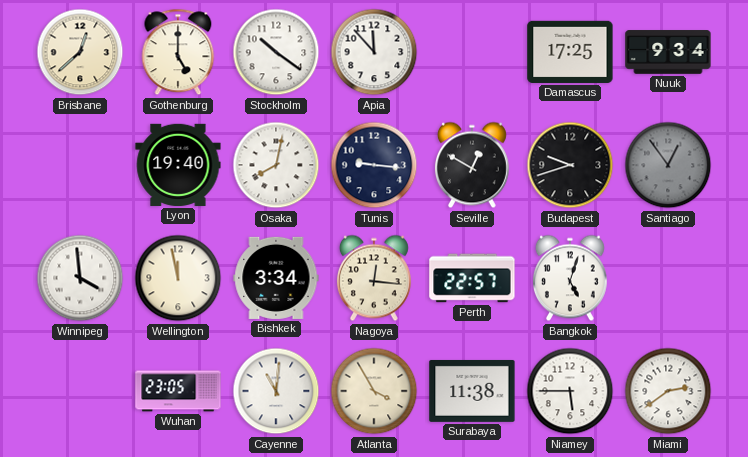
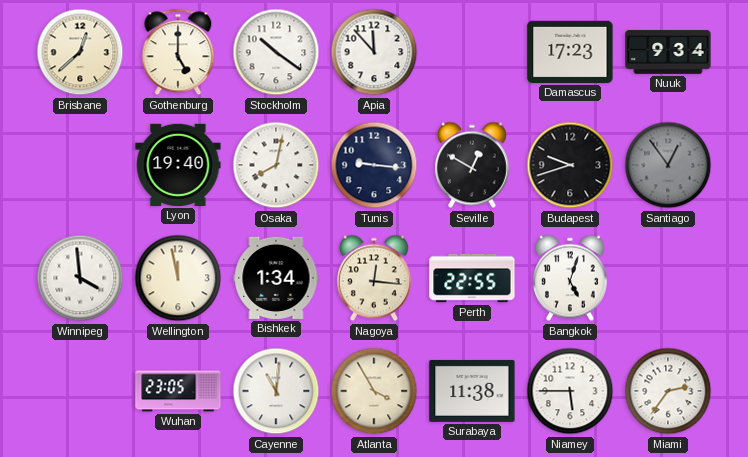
Damascus: 17:25 -> 17:23
Bishkek: 3:34 -> 1:34
Perth: 22:57 -> 22:55
Miami: 2:39 -> 2:36
